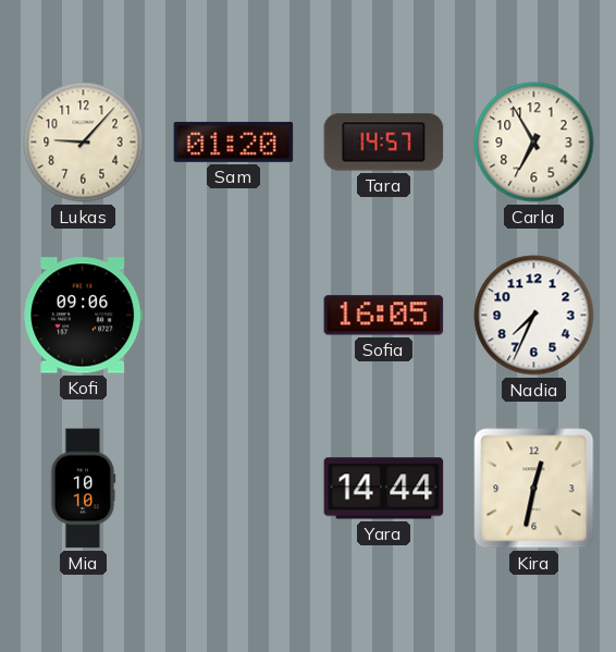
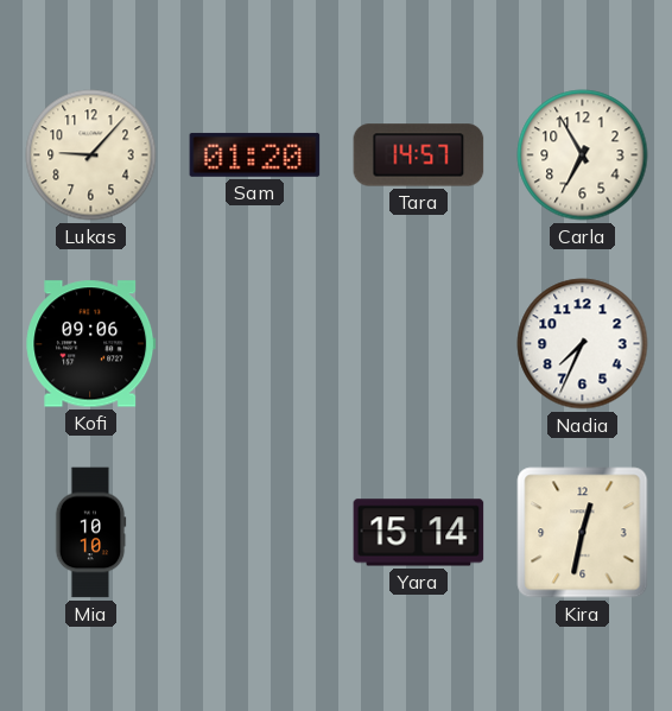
Sofia: 16:05 -> none
Yara: 14:44 -> 15:14
